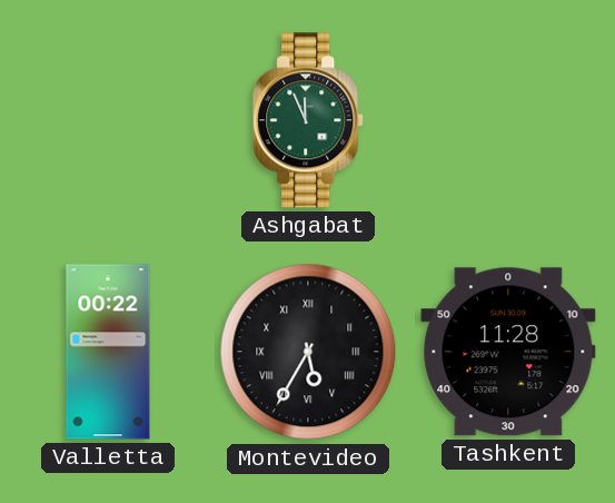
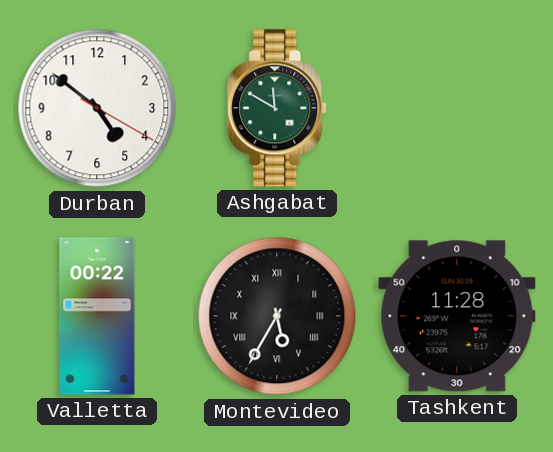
Durban: none -> 4:51
Ashgabat: 11:56 -> 11:50
